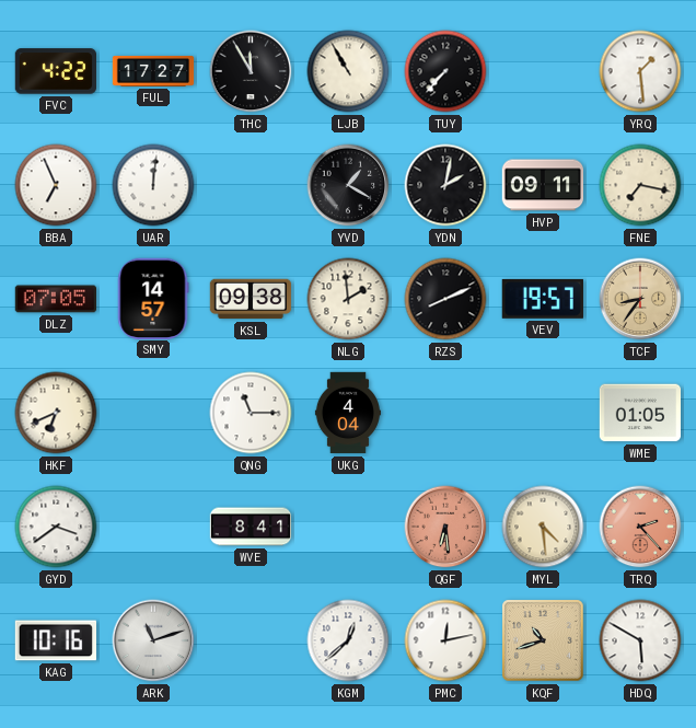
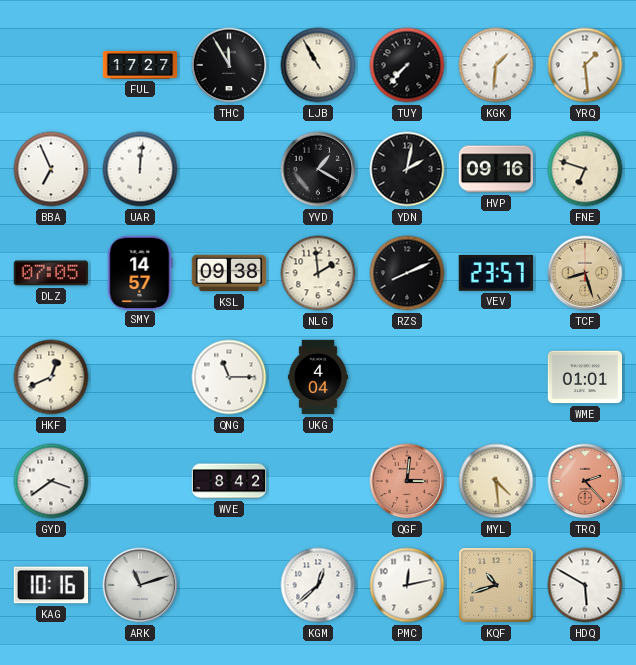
FVC: 4:22 -> none
KGK: none -> 1:31
HVP: 09:11 -> 09:16
FNE: 7:17 -> 6:48
VEV: 19:57 -> 23:57
TCF: 8:36 -> 8:27
HKF: 6:41 -> 12:41
WME: 01:05 -> 01:01
WVE: 8:41 -> 8:42
QGF: 6:29 -> 3:01
